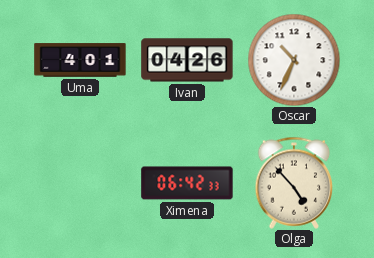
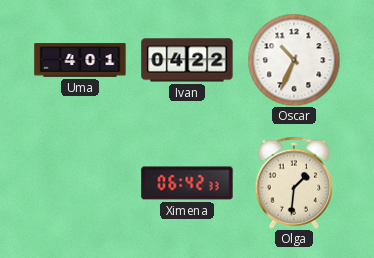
Ivan: 04:26 -> 04:22
Olga: 4:53 -> 1:31
